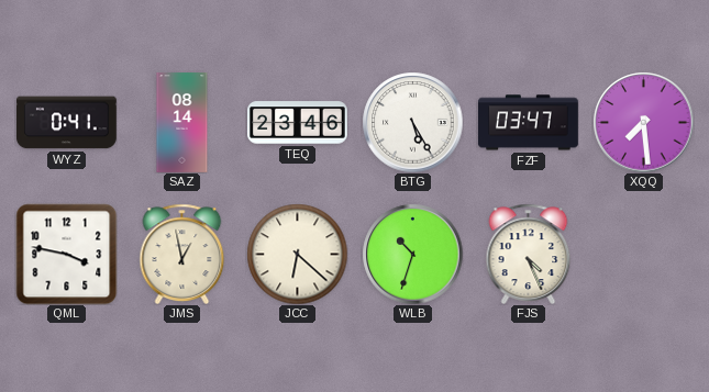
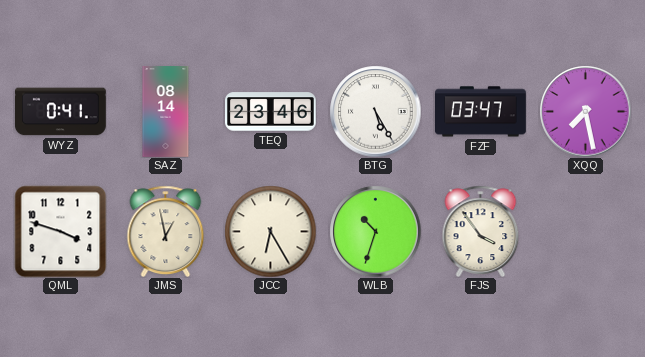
XQQ: 7:29 -> 7:28
QML: 3:47 -> 3:48
JCC: 6:22 -> 6:25
FJS: 4:26 -> 3:54
